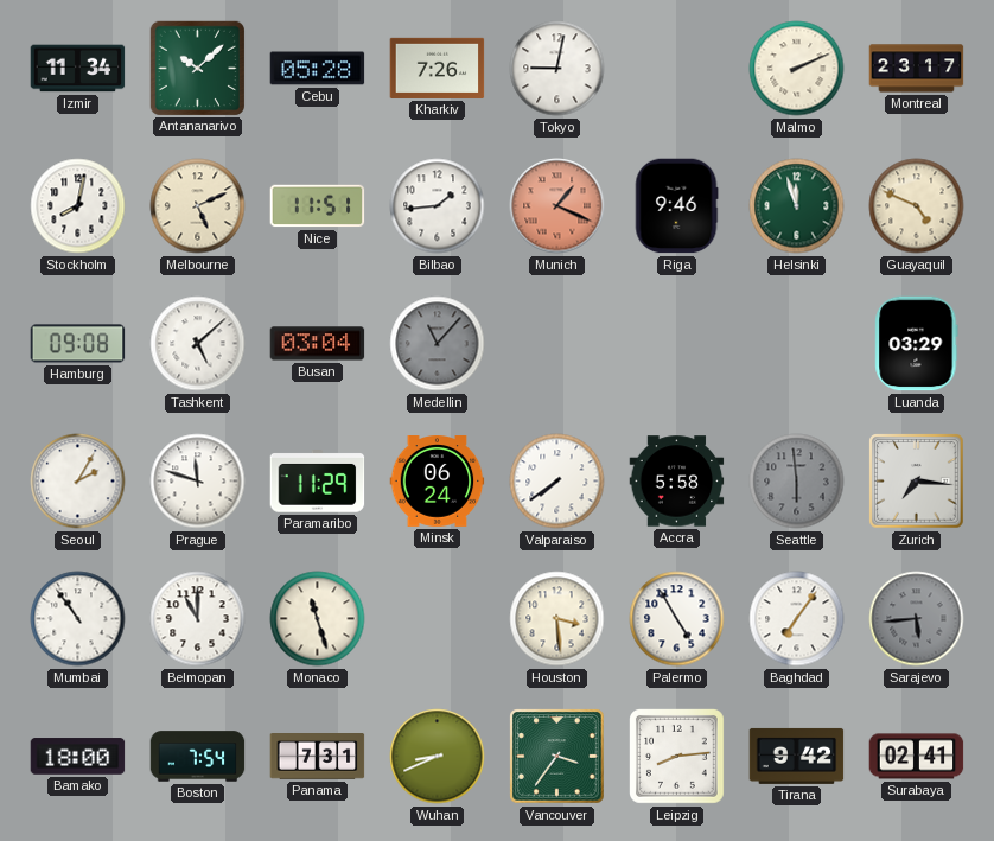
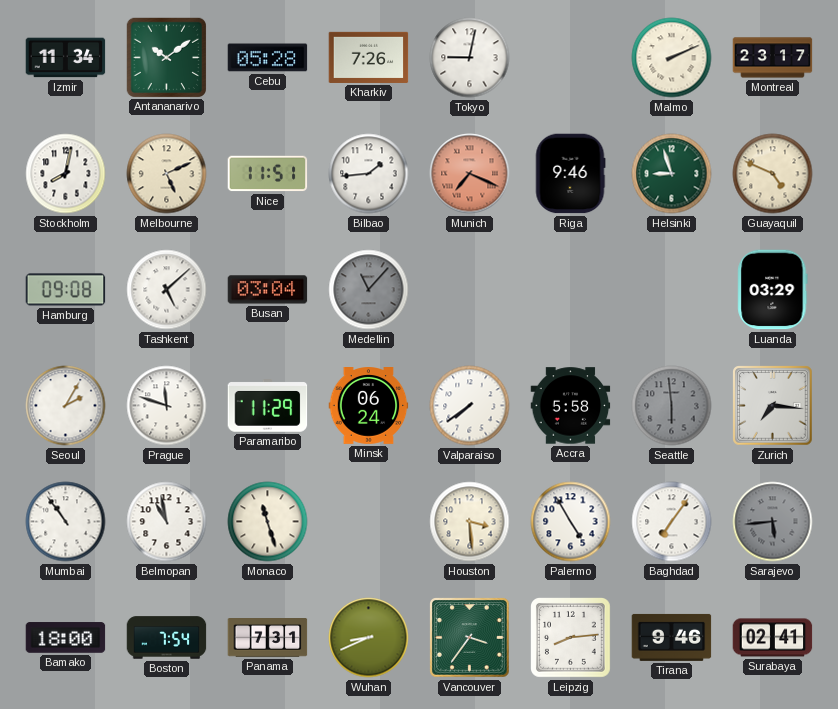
Antananarivo: 10:08 -> 10:09
Munich: 1:19 -> 7:19
Helsinki: 11:57 -> 8:57
Belmopan: 11:00 -> 10:58
Tirana: 9:42 -> 9:46
